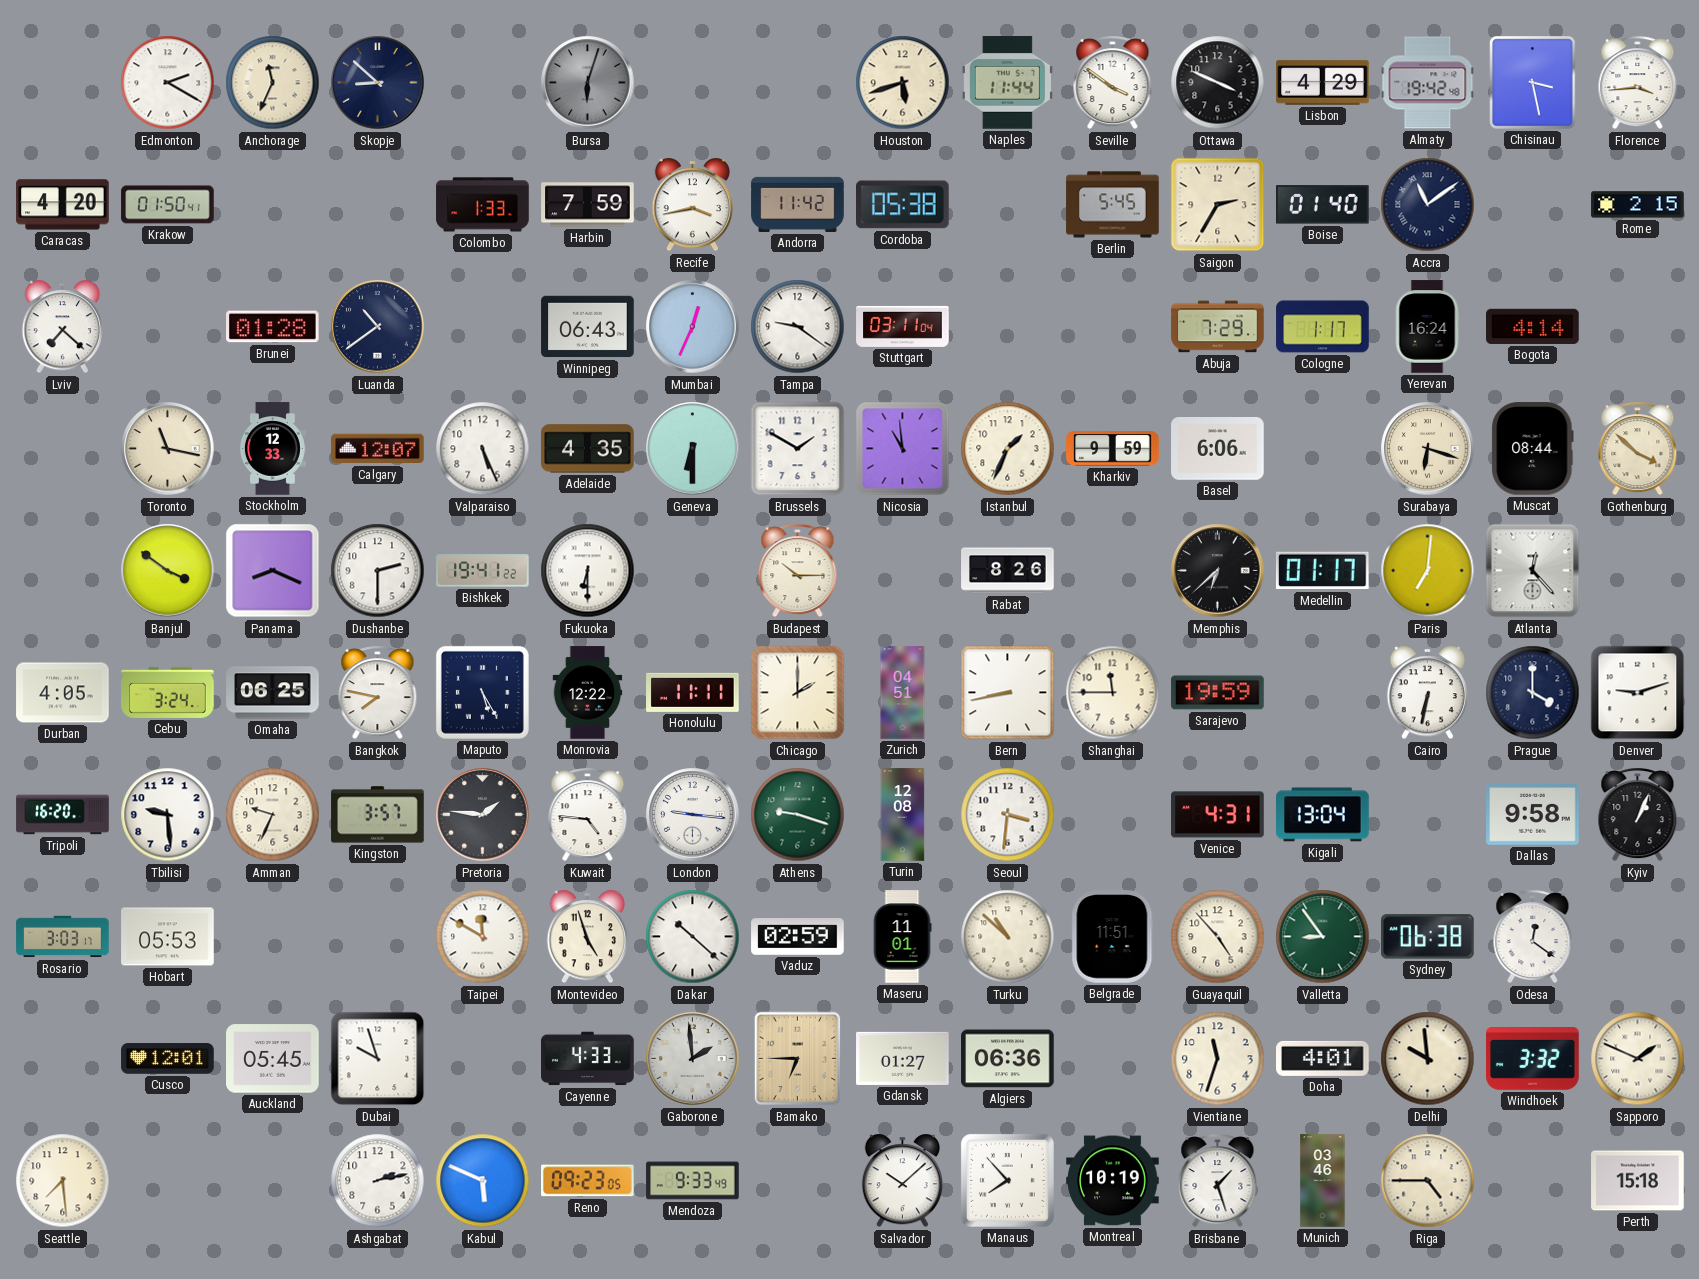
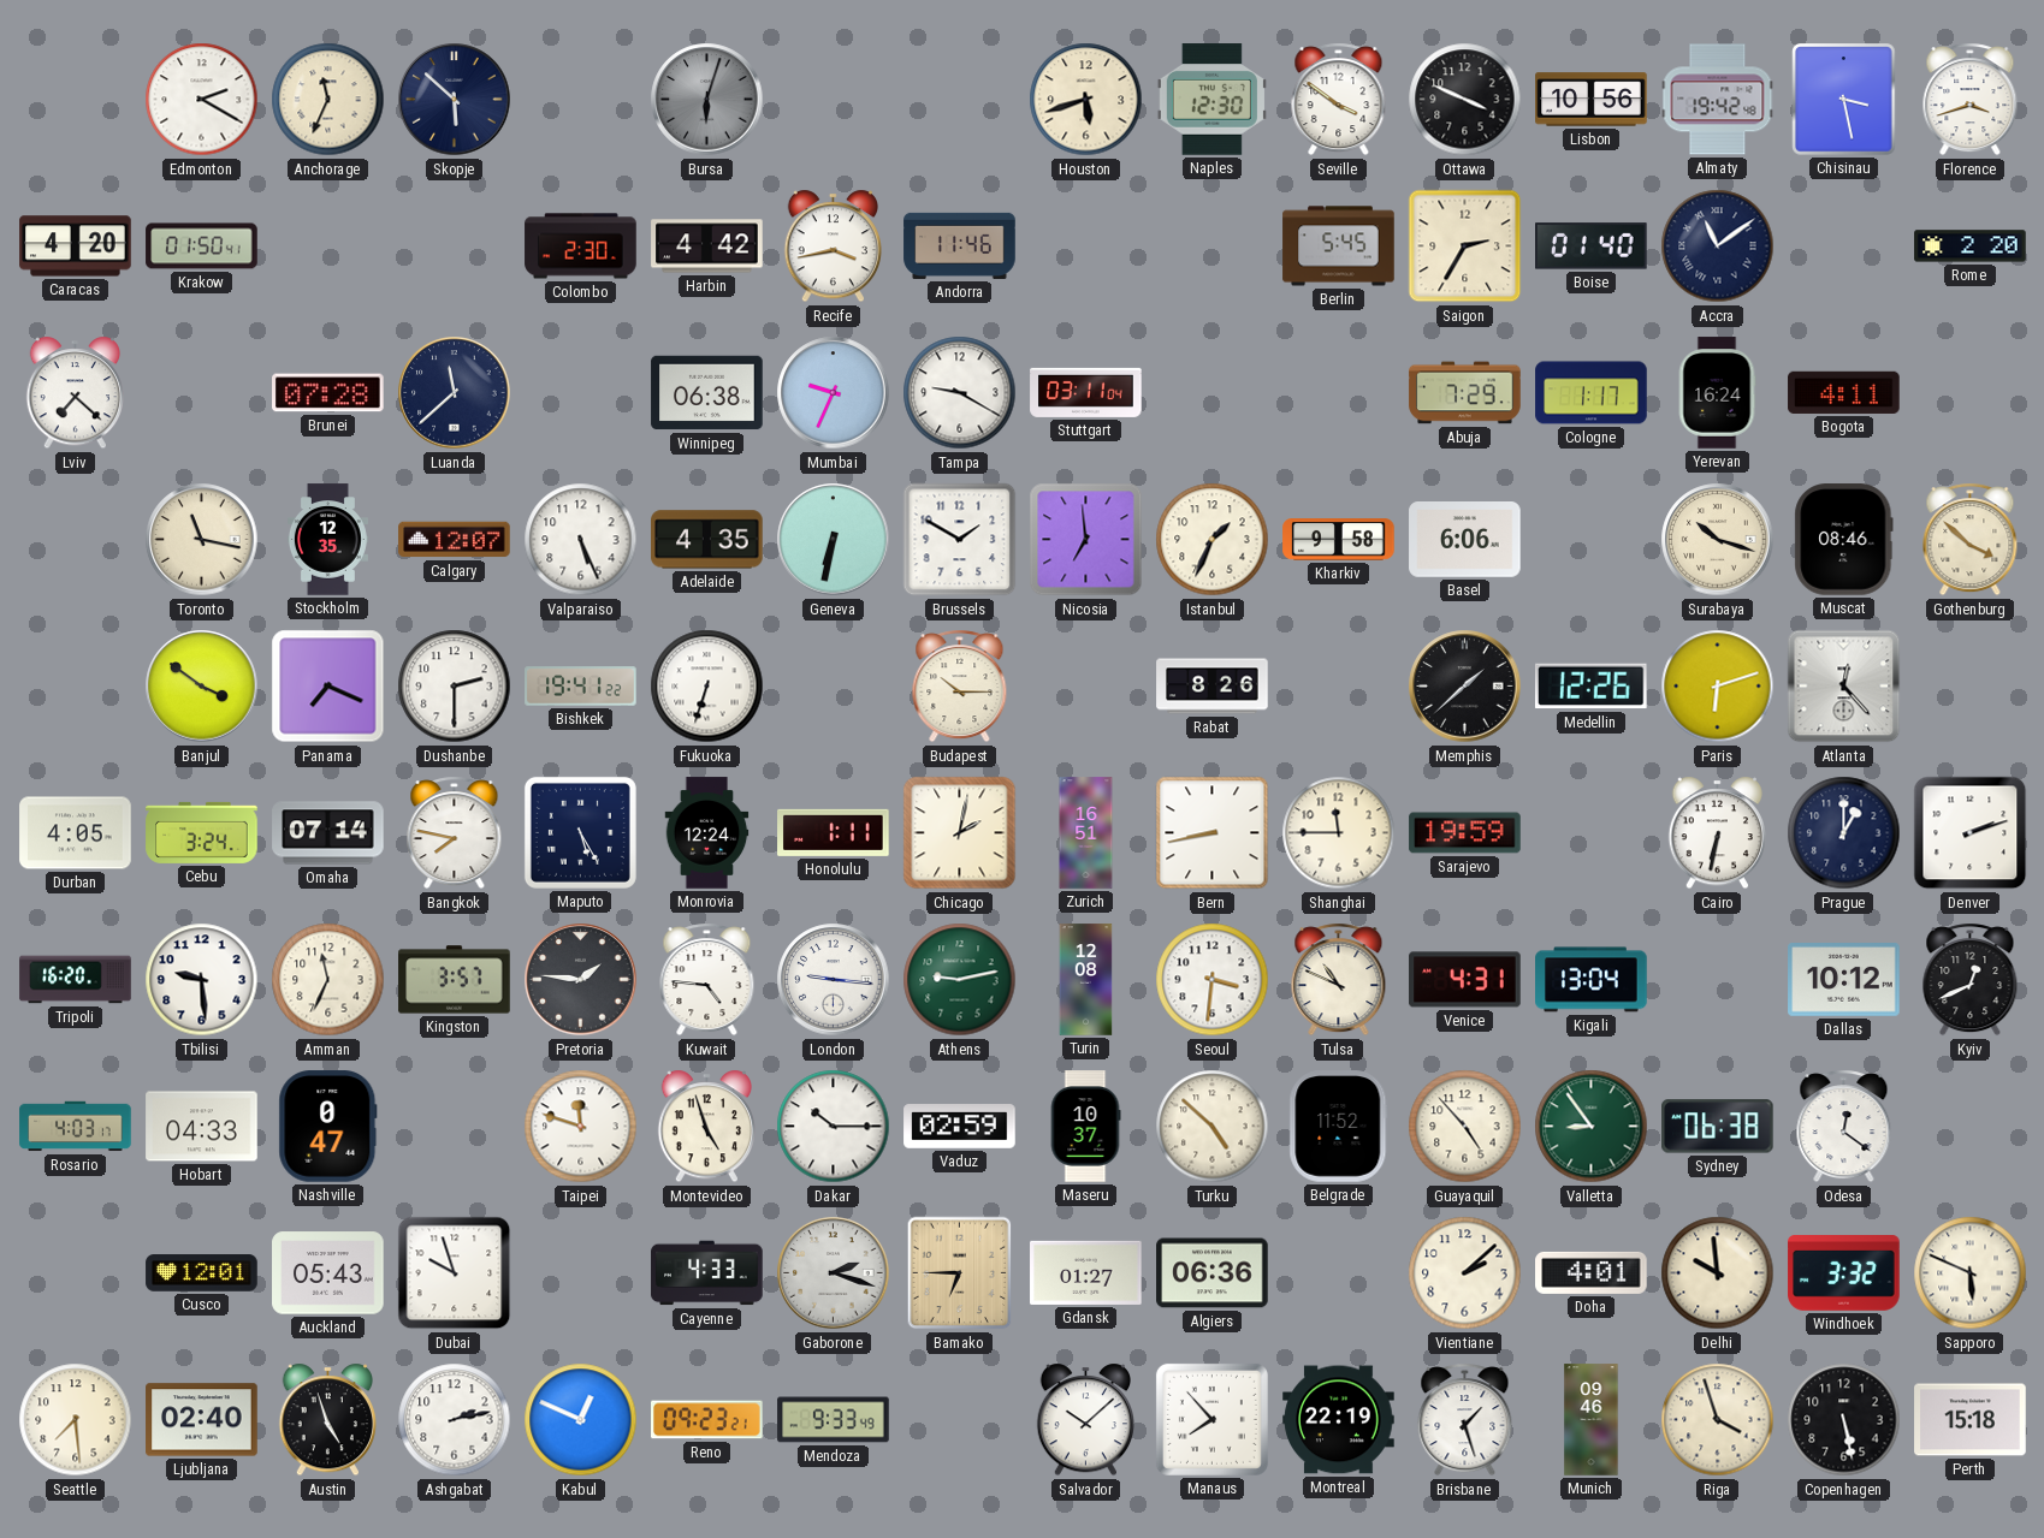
Skopje: 8:52 -> 5:52
Naples: 11:44 -> 12:30
Lisbon: 4:29 -> 10:56
Florence: 3:44 -> 3:42
Colombo: 1:33 -> 2:30
Harbin: 7:59 -> 4:42
Andorra: 11:42 -> 11:46
Cordoba: 05:38 -> none
Rome: 2:15 -> 2:20
Brunei: 01:28 -> 07:28
Luanda: 10:39 -> 11:38
Winnipeg: 06:43 -> 06:38
Mumbai: 12:34 -> 9:34
Tampa: 9:21 -> 9:20
Bogota: 4:14 -> 4:11
Stockholm: 12:33 -> 12:35
Geneva: 6:30 -> 6:32
Nicosia: 10:59 -> 6:59
Kharkiv: 9:59 -> 9:58
Surabaya: 6:18 -> 10:18
Muscat: 08:44 -> 08:46
Panama: 8:19 -> 7:19
Fukuoka: 6:30 -> 6:33
Memphis: 6:38 -> 1:38
Medellin: 01:17 -> 12:26
Paris: 7:01 -> 6:12
Omaha: 06:25 -> 07:14
Monrovia: 12:22 -> 12:24
Honolulu: 11:11 -> 1:11
Chicago: 2:00 -> 2:02
Zurich: 04:51 -> 16:51
Prague: 4:00 -> 1:00
Denver: 9:12 -> 2:12
Amman: 9:34 -> 11:34
Athens: 9:18 -> 9:13
Tulsa: none -> 10:49
Dallas: 9:58 -> 10:12
Kyiv: 1:04 -> 12:41
Rosario: 3:03 -> 4:03
Hobart: 05:53 -> 04:33
Nashville: none -> 0:47
Taipei: 11:50 -> 11:48
Dakar: 10:22 -> 10:15
Maseru: 11:01 -> 10:37
Turku: 10:52 -> 4:52
Belgrade: 11:51 -> 11:52
Auckland: 05:45 -> 05:43
Gaborone: 1:59 -> 2:18
Vientiane: 11:33 -> 2:08
Sapporo: 1:49 -> 5:49
Ljubljana: none -> 02:40
Austin: none -> 4:57
Kabul: 5:49 -> 12:49
Reno: 09:23:05 -> 09:23:21
Montreal: 10:19 -> 22:19
Munich: 03:46 -> 09:46
Riga: 4:45 -> 3:57
Copenhagen: none -> 5:28
